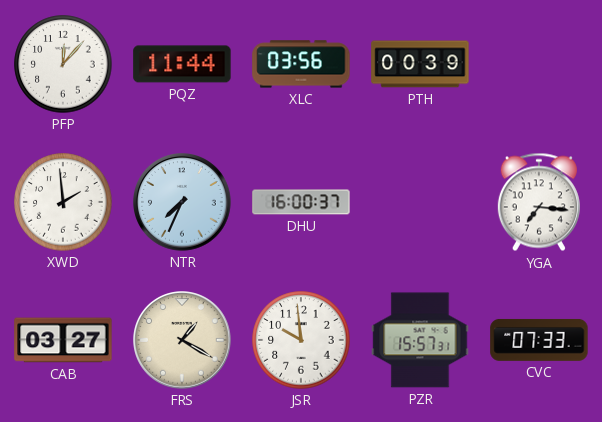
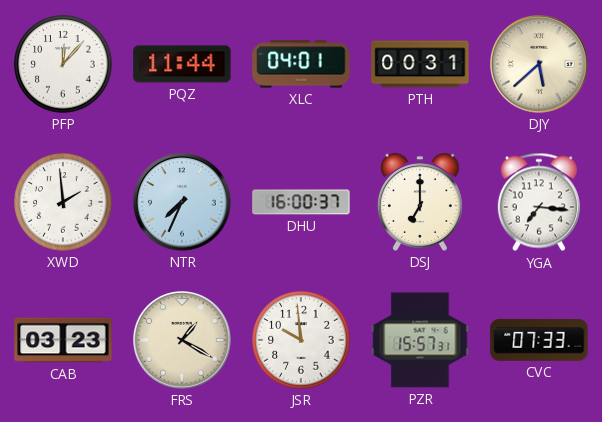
XLC: 03:56 -> 04:01
PTH: 00:39 -> 00:31
DJY: none -> 5:38
DSJ: none -> 7:00
CAB: 03:27 -> 03:23
